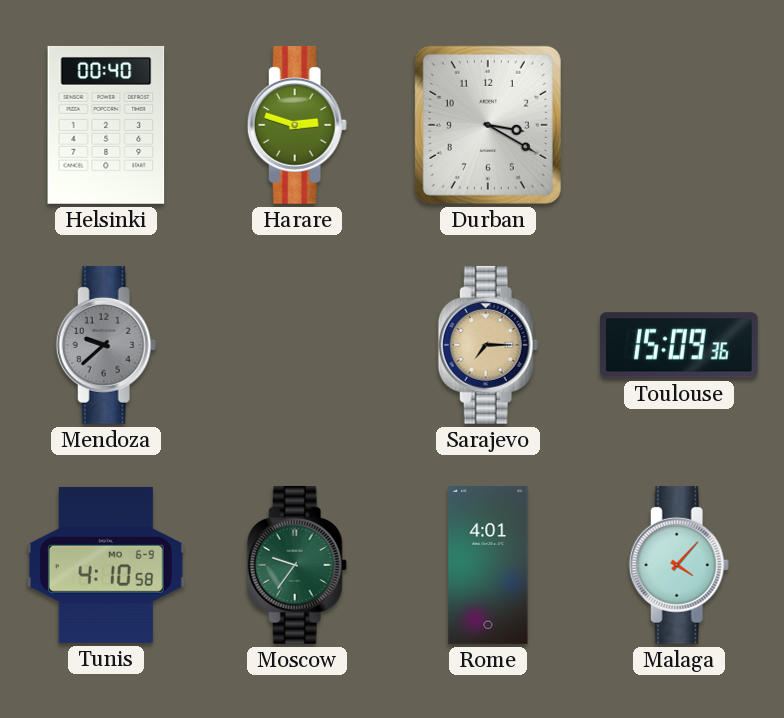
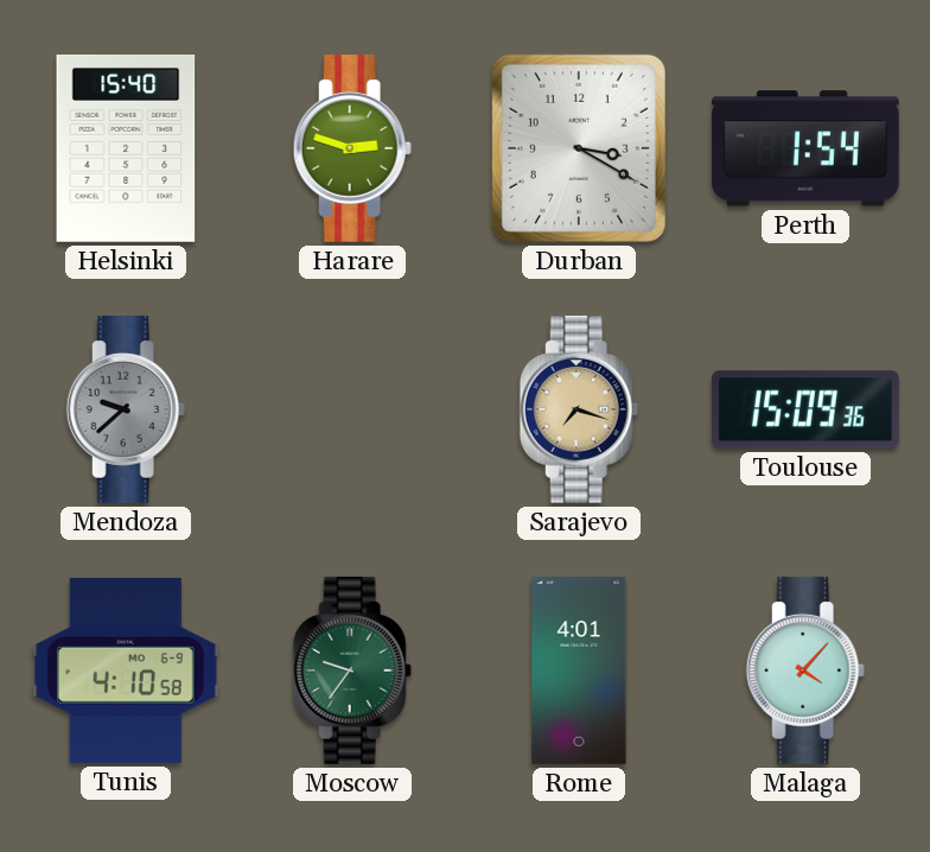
Helsinki: 00:40 -> 15:40
Perth: none -> 1:54
Sarajevo: 7:15 -> 7:18
